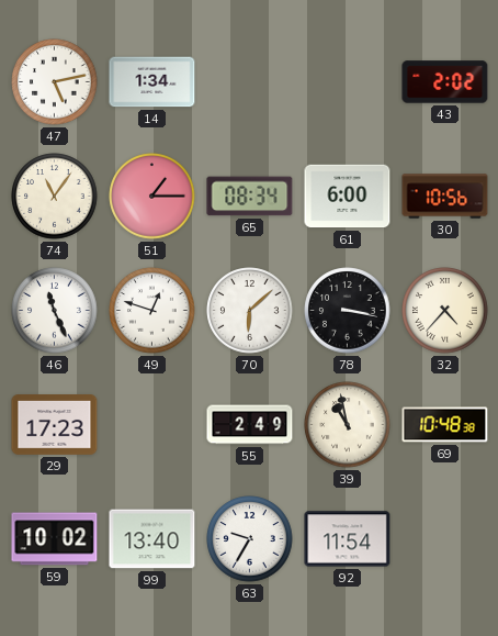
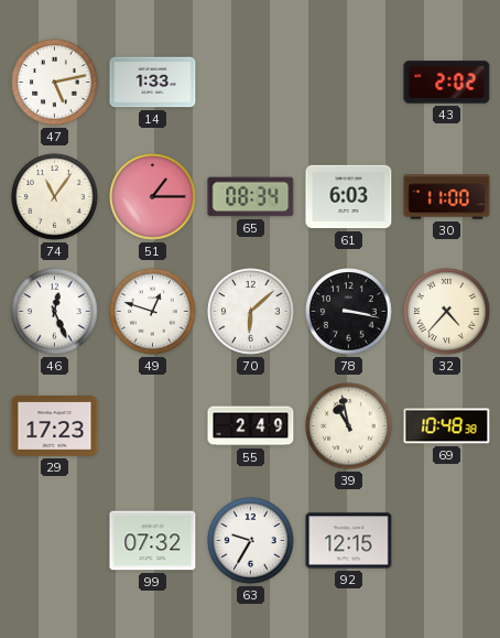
14: 1:34 -> 1:33
61: 6:00 -> 6:03
30: 10:56 -> 11:00
46: 11:26 -> 12:26
59: 10:02 -> none
99: 13:40 -> 07:32
92: 11:54 -> 12:15
